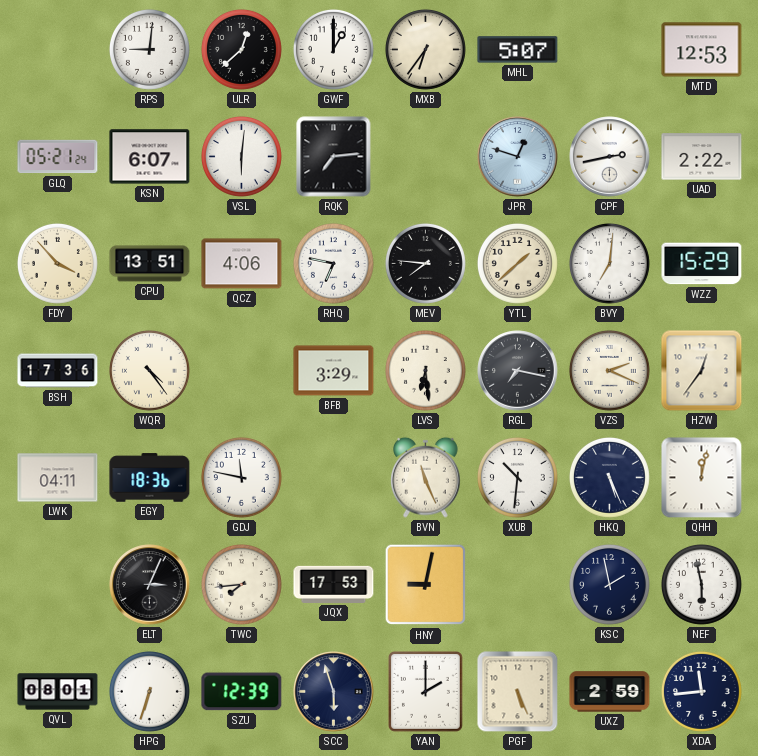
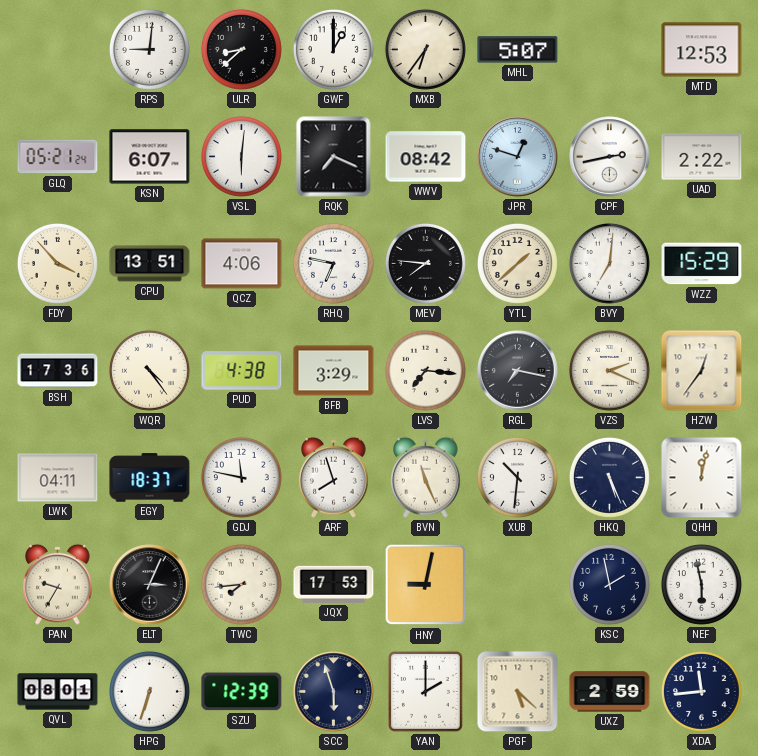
ULR: 12:38 -> 8:38
RQK: 7:14 -> 7:19
WWV: none -> 08:42
PUD: none -> 4:38
LVS: 6:29 -> 7:16
EGY: 18:36 -> 18:37
ARF: none -> 7:57
PAN: none -> 9:35
PGF: 5:26 -> 5:22
